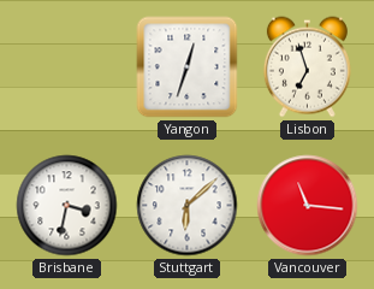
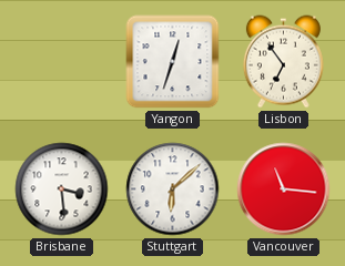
Lisbon: 6:57 -> 6:54
Brisbane: 3:32 -> 3:29
